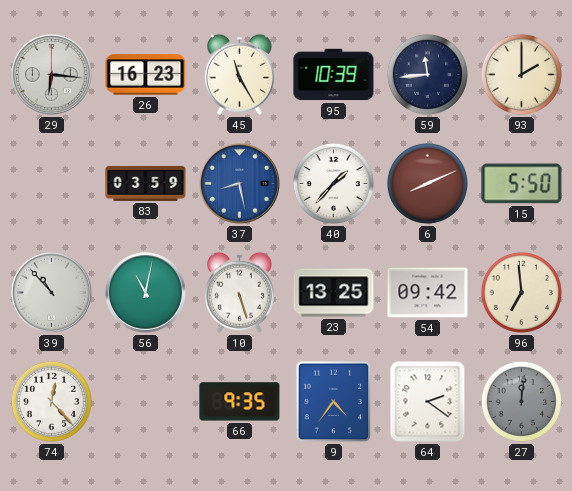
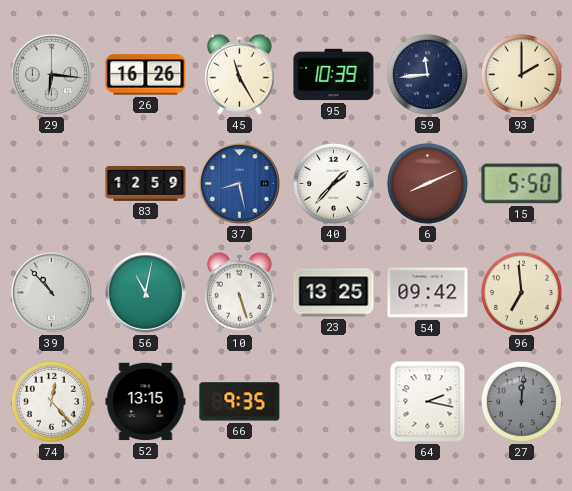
26: 16:23 -> 16:26
83: 03:59 -> 12:59
52: none -> 13:15
9: 4:36 -> none
64: 2:21 -> 2:17
